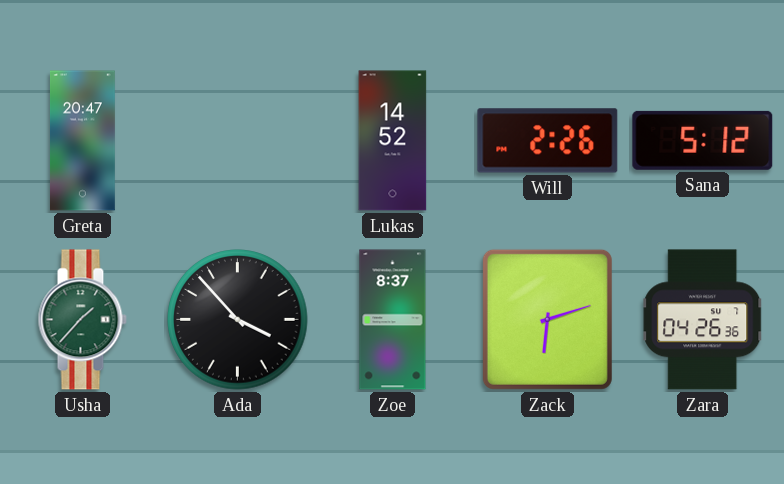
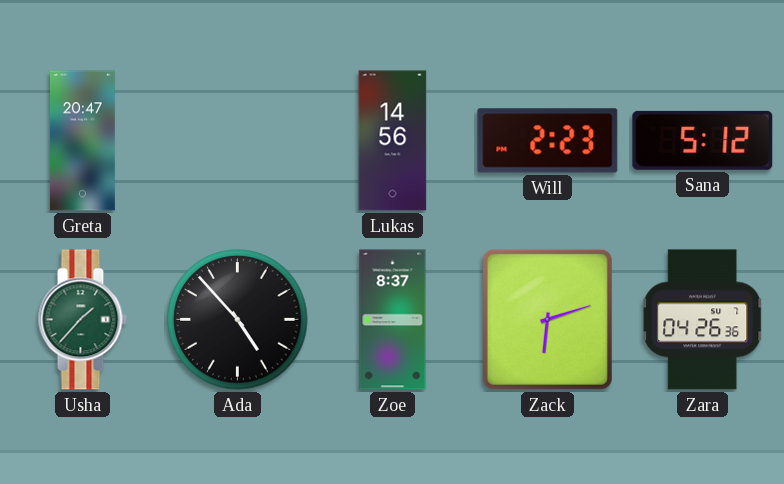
Lukas: 14:52 -> 14:56
Will: 2:26 -> 2:23
Ada: 3:53 -> 4:53
